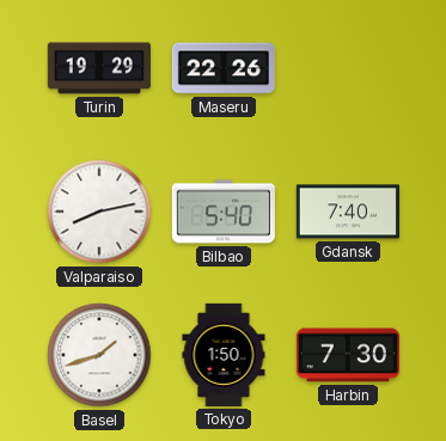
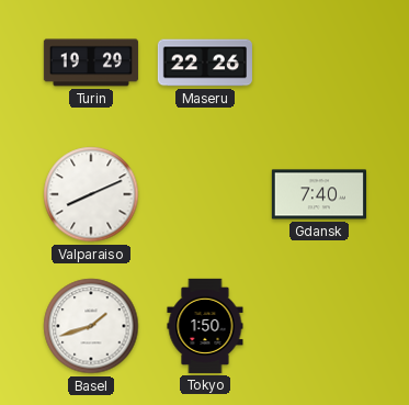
Valparaiso: 8:13 -> 8:11
Bilbao: 5:40 -> none
Harbin: 7:30 -> none
